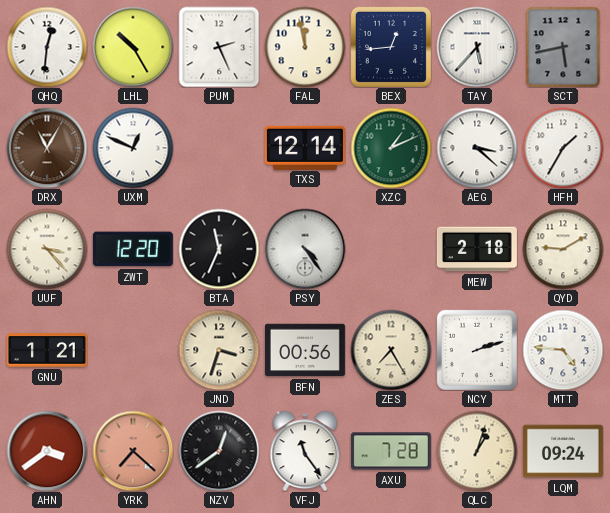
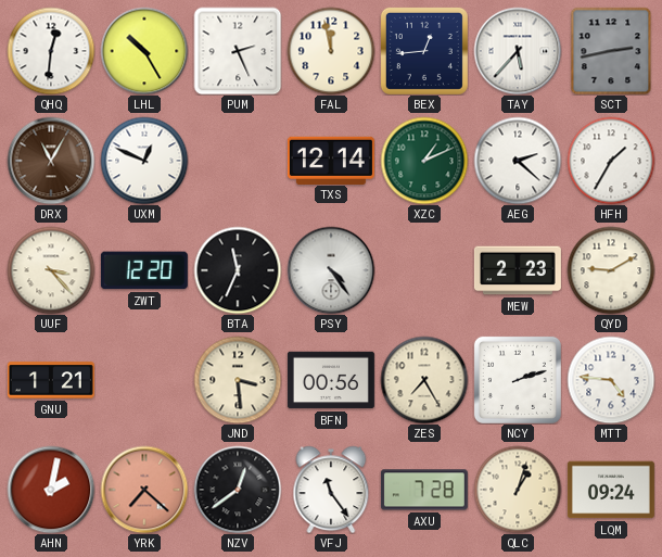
SCT: 5:43 -> 2:43
AEG: 3:22 -> 2:22
MEW: 2:18 -> 2:23
JND: 3:33 -> 3:29
AHN: 3:39 -> 2:02
